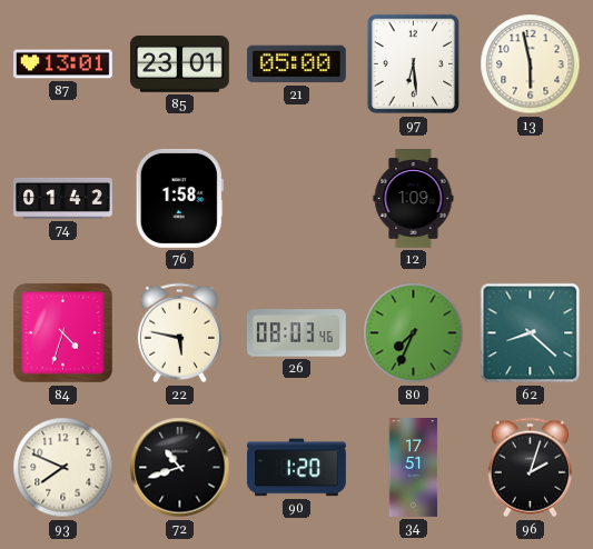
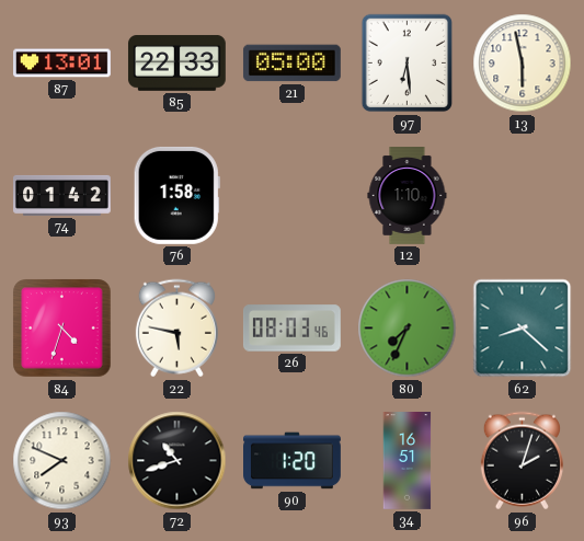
85: 23:01 -> 22:33
12: 1:09 -> 1:10
34: 17:51 -> 16:51
